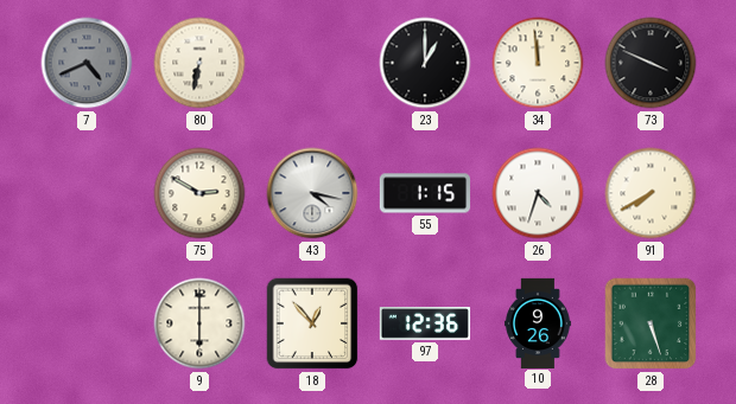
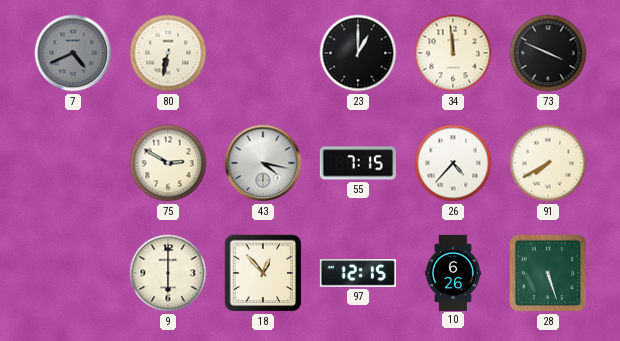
55: 1:15 -> 7:15
26: 4:33 -> 4:37
97: 12:36 -> 12:15
10: 9:26 -> 6:26
